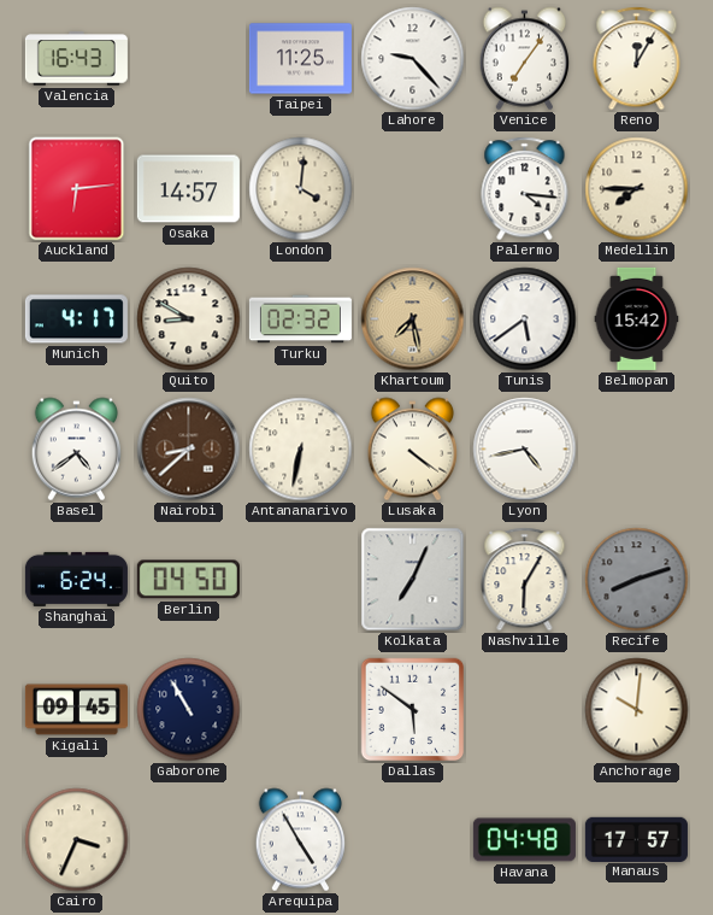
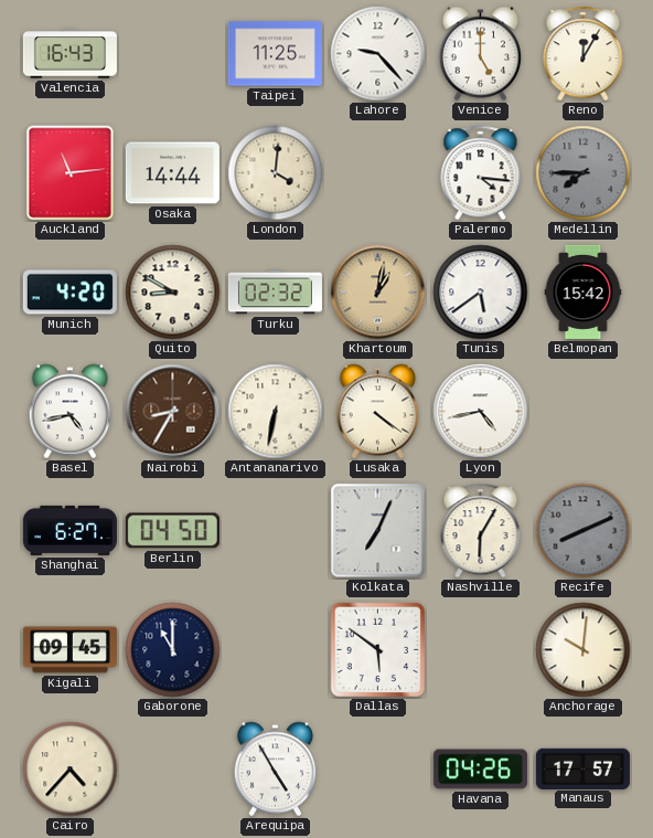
Venice: 7:06 -> 5:00
Auckland: 6:14 -> 11:14
Osaka: 14:57 -> 14:44
Medellin dial: cream -> grey
Munich: 4:17 -> 4:20
Khartoum: 7:28 -> 1:02
Basel: 4:39 -> 4:43
Nairobi: 8:38 -> 8:35
Shanghai: 6:24 -> 6:27
Recife: 8:12 -> 8:11
Gaborone: 10:55 -> 11:00
Cairo: 3:34 -> 4:37
Havana: 04:48 -> 04:26
